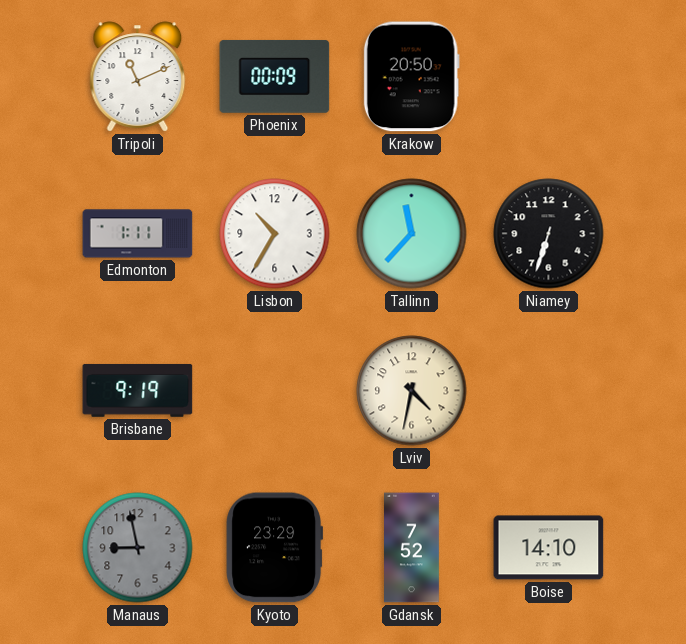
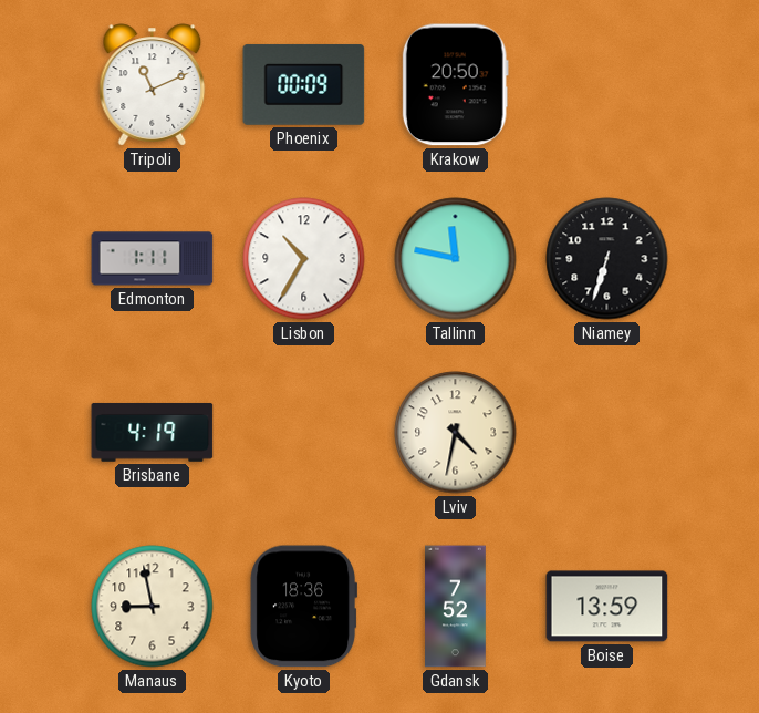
Tallinn: 11:37 -> 11:47
Brisbane: 9:19 -> 4:19
Manaus dial: grey -> cream
Kyoto: 23:29 -> 18:36
Boise: 14:10 -> 13:59
